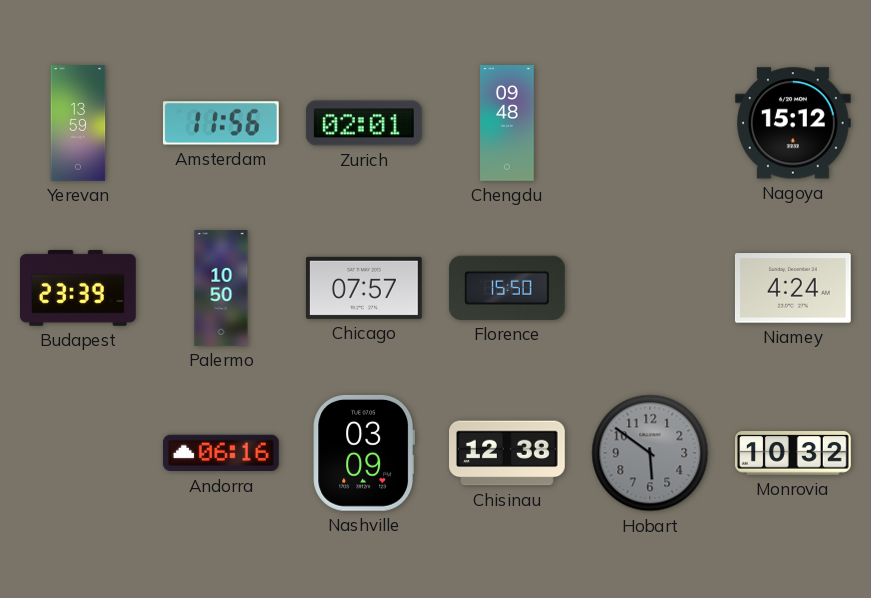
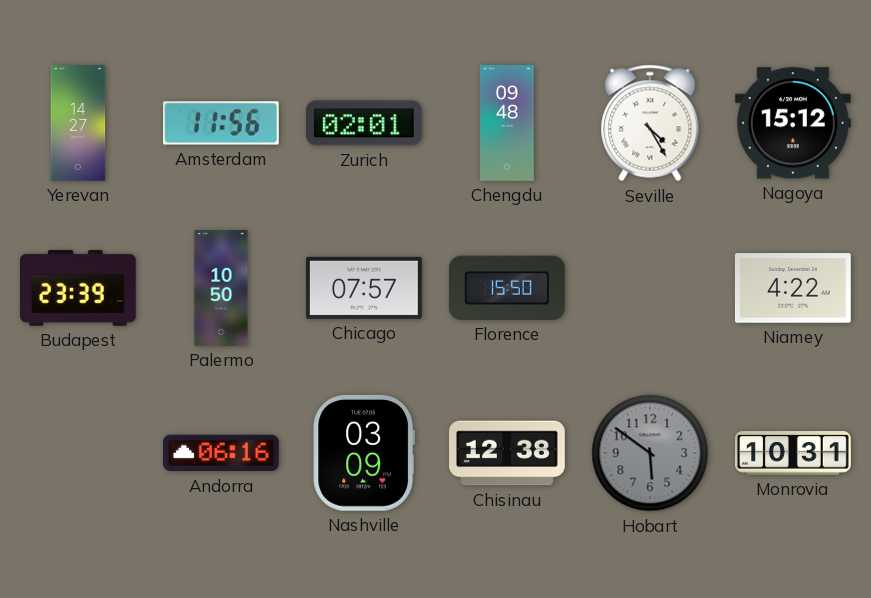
Yerevan: 13:59 -> 14:27
Seville: none -> 4:25
Niamey: 4:24 -> 4:22
Monrovia: 10:32 -> 10:31
